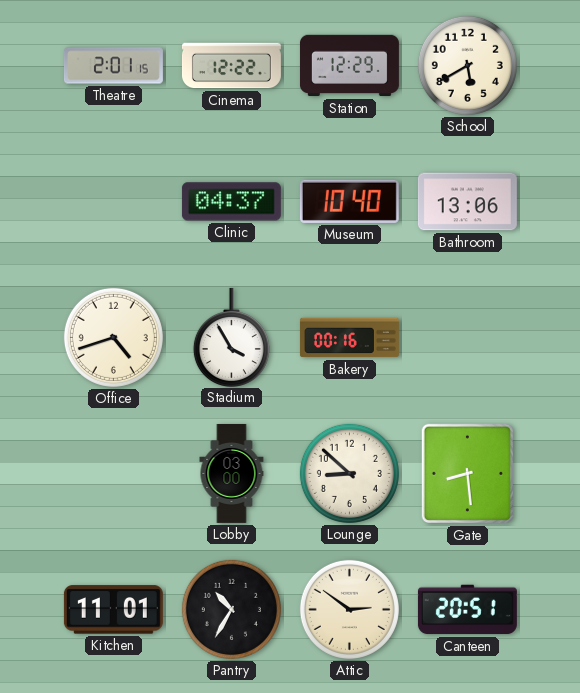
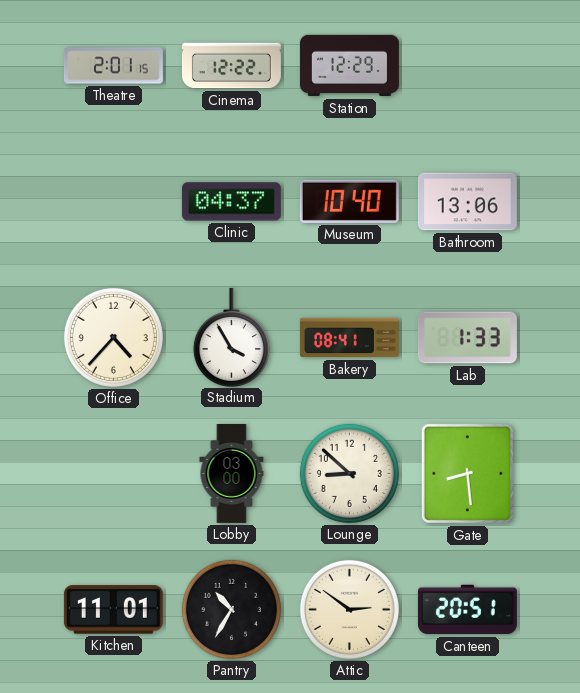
School: 5:40 -> none
Office: 4:42 -> 4:37
Bakery: 00:16 -> 08:41
Lab: none -> 1:33
